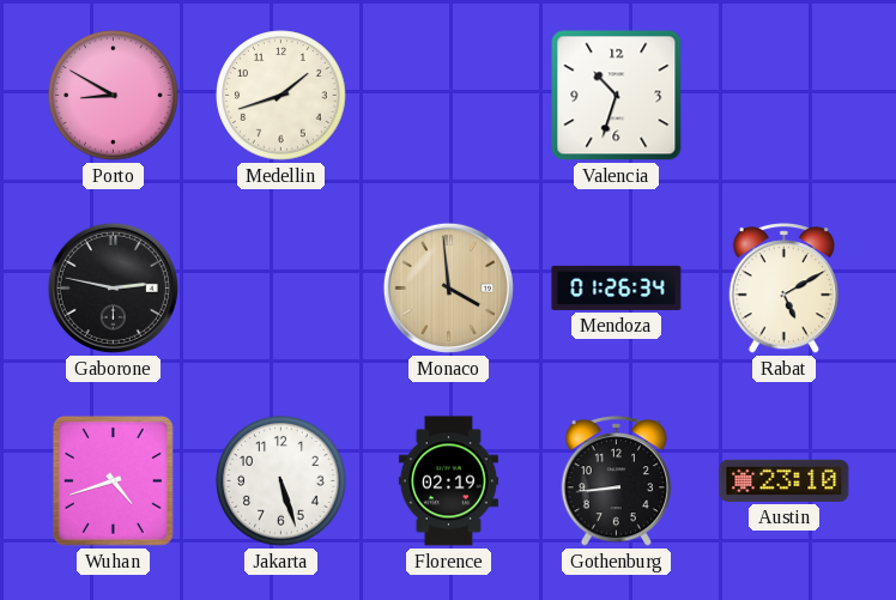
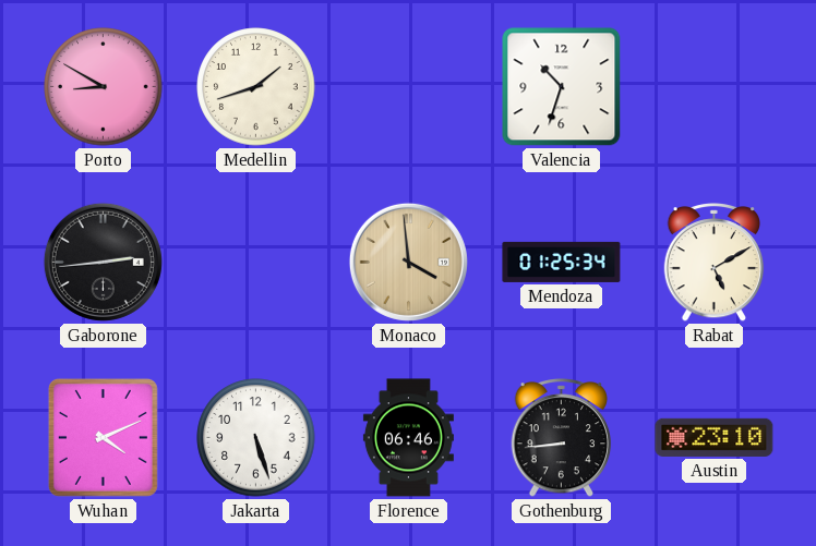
Gaborone: 2:47 -> 2:44
Mendoza: 01:26 -> 01:25
Wuhan: 4:42 -> 4:11
Florence: 02:19 -> 06:46
